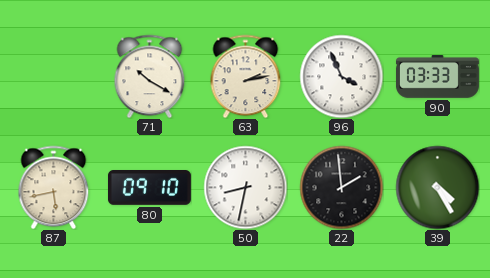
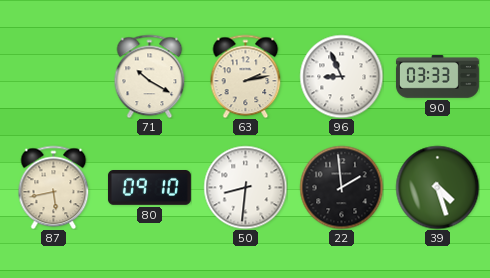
96: 3:56 -> 8:56
50: 8:32 -> 8:31
39: 4:25 -> 4:27
